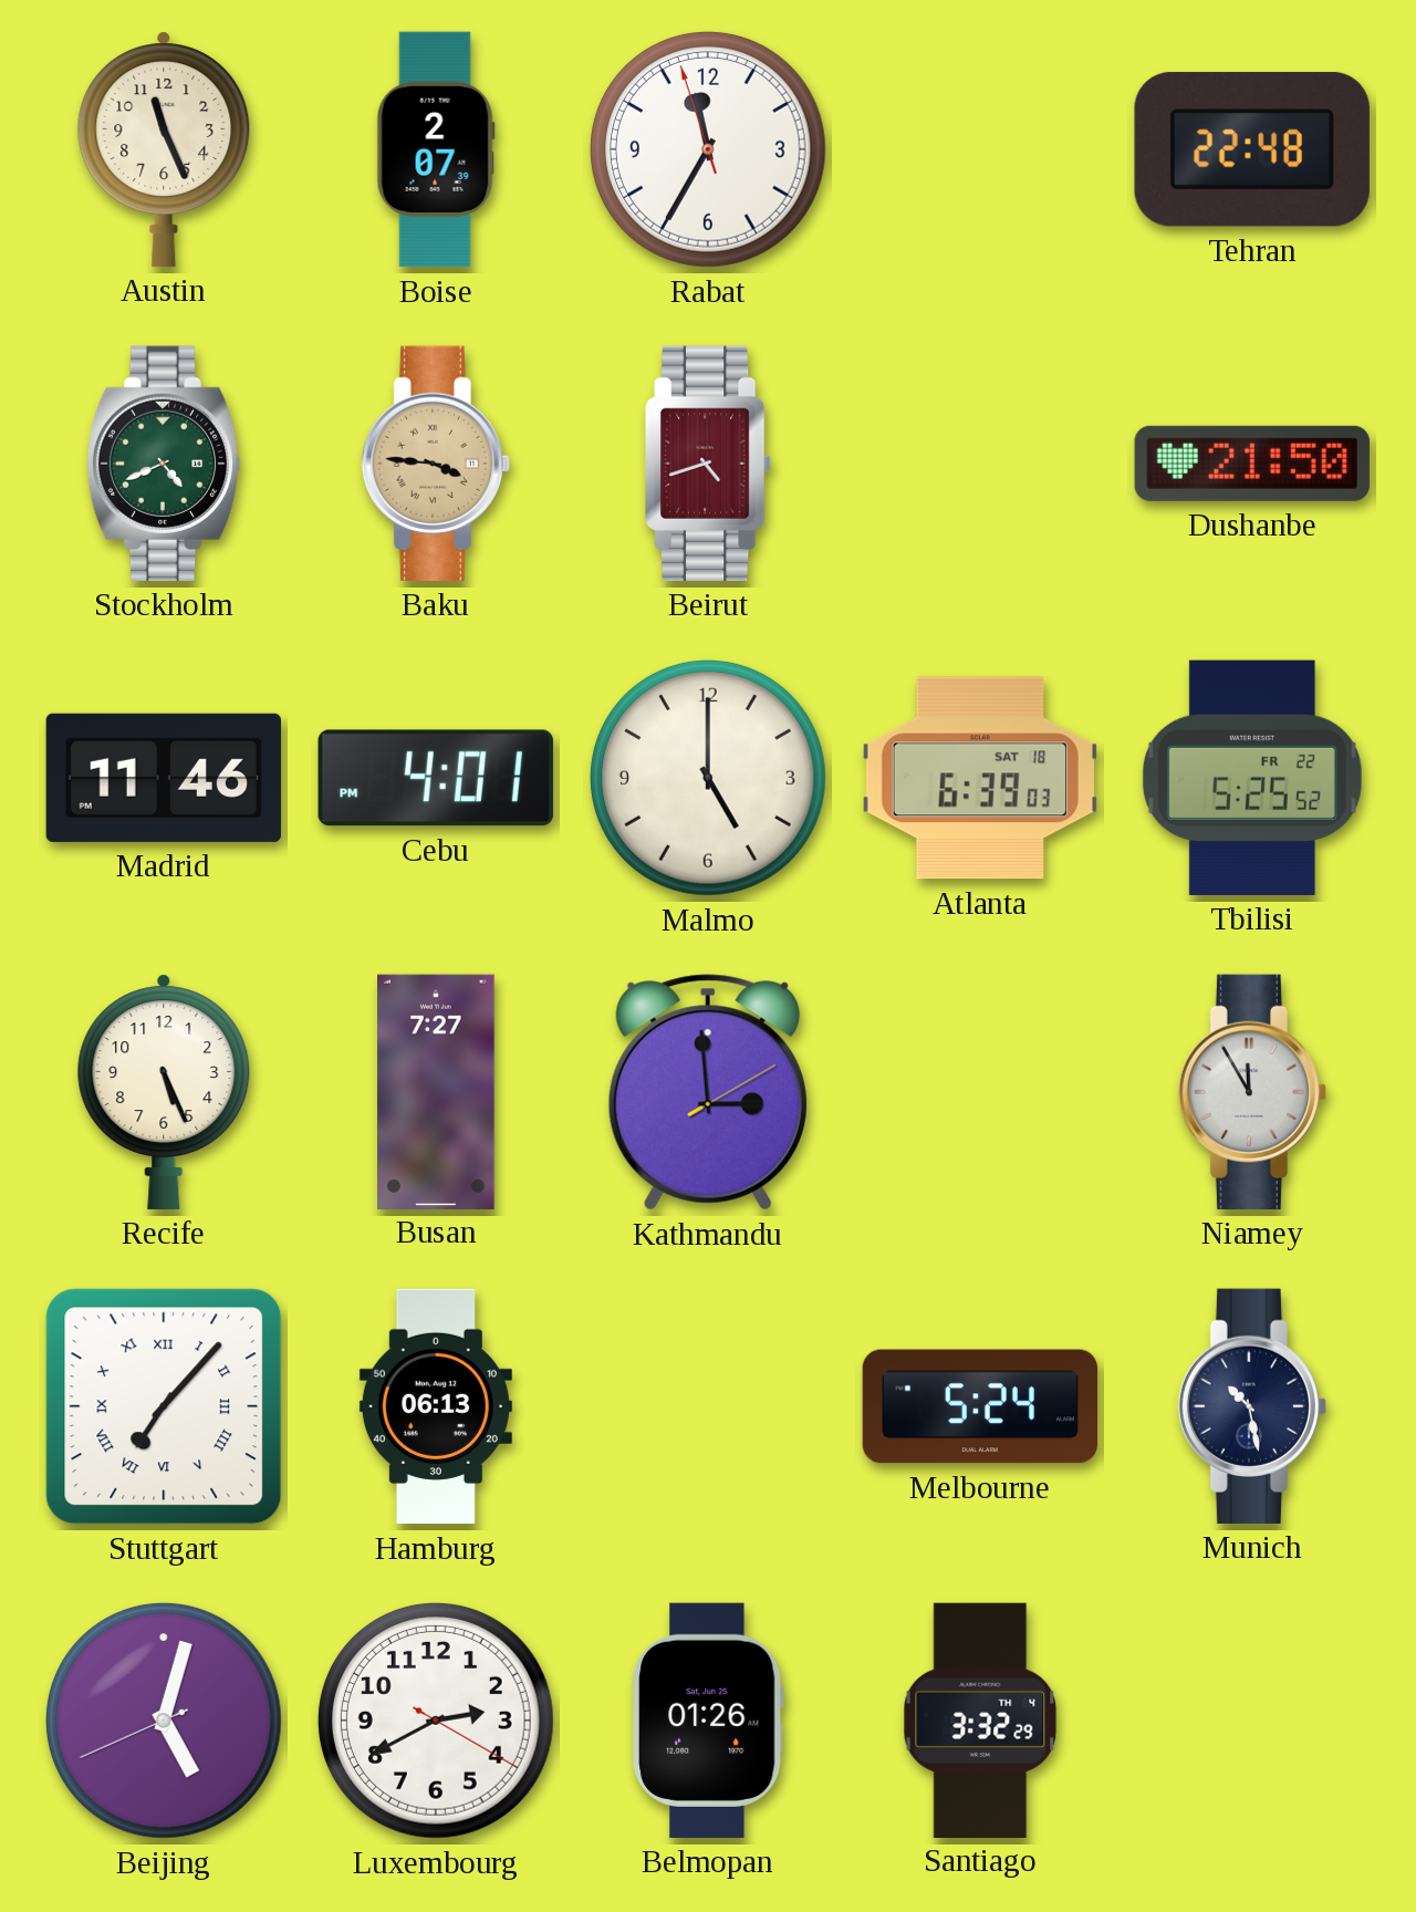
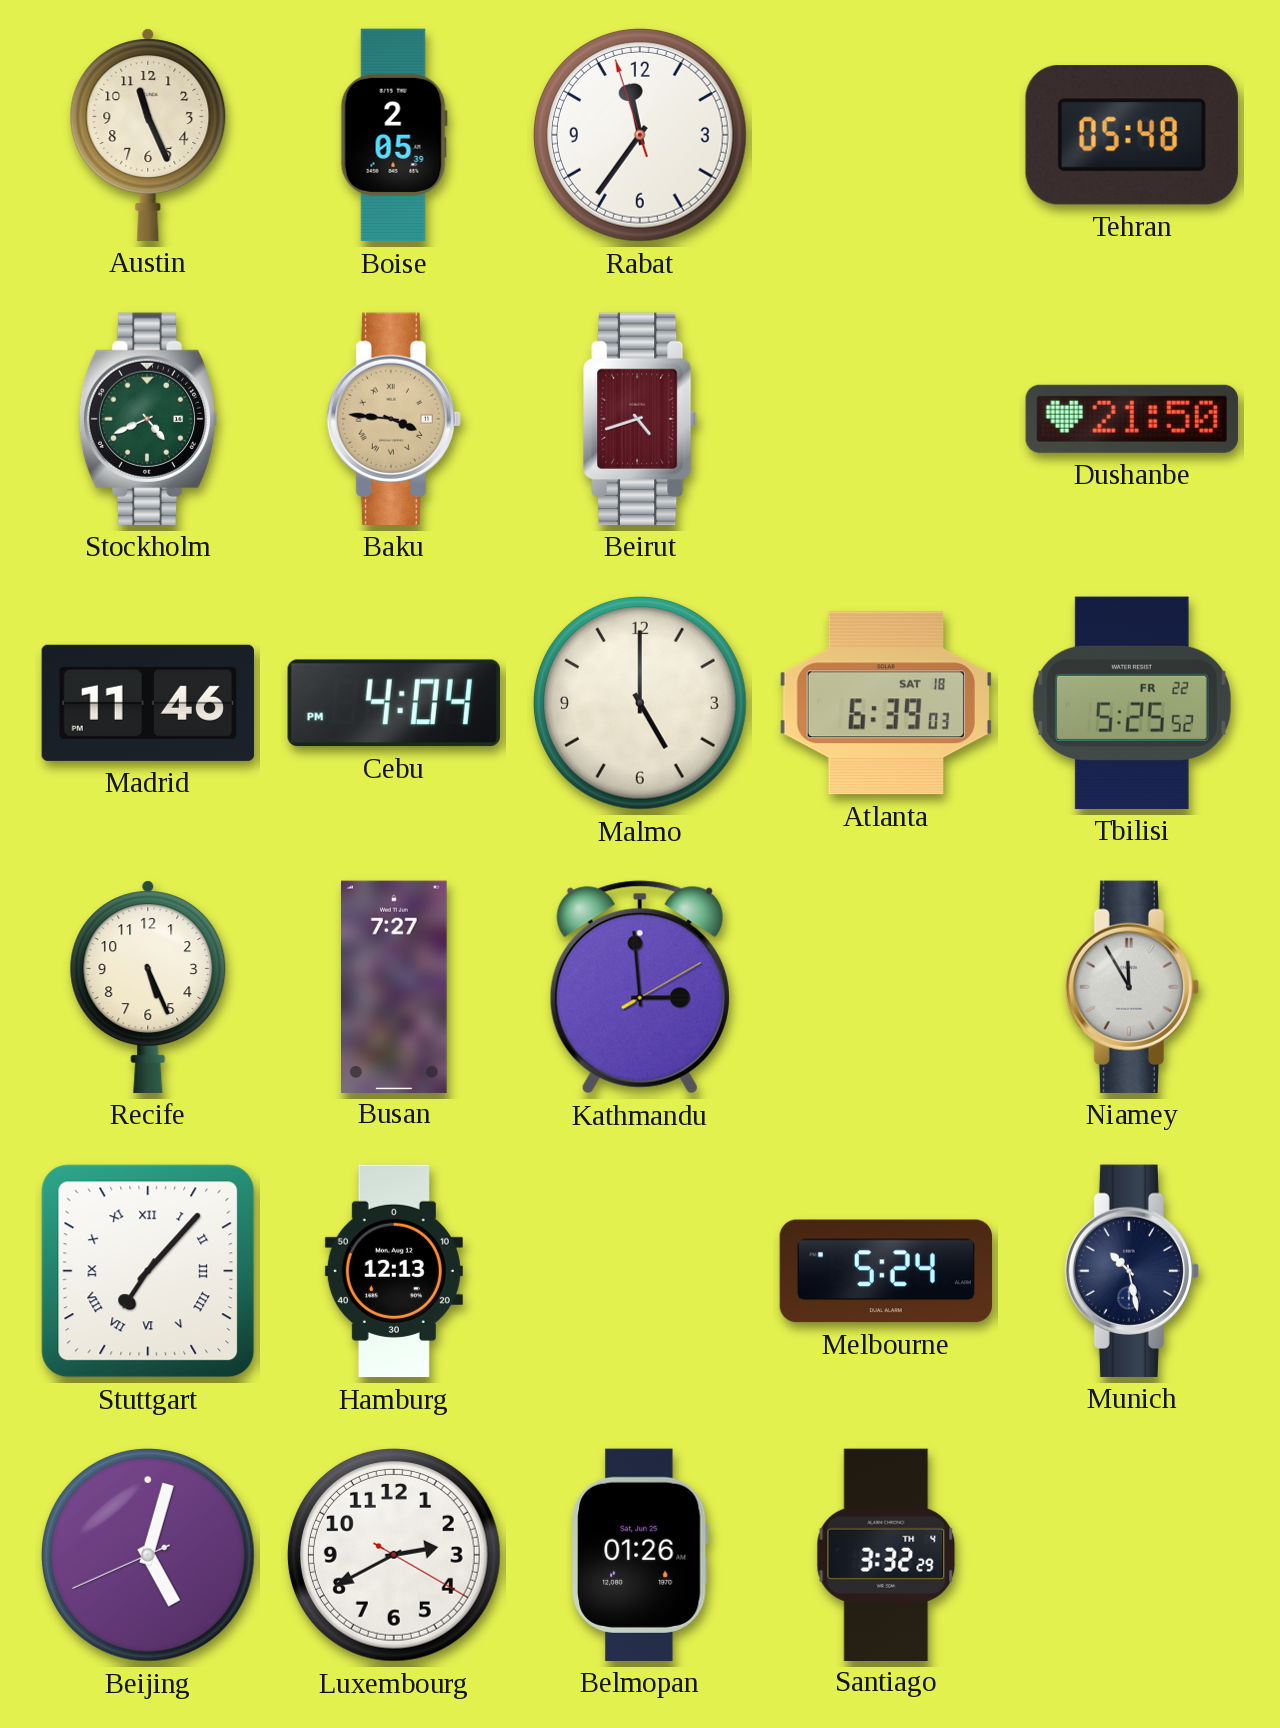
Boise: 2:07 -> 2:05
Rabat: 11:34 -> 11:35
Tehran: 22:48 -> 05:48
Cebu: 4:01 -> 4:04
Hamburg: 06:13 -> 12:13
